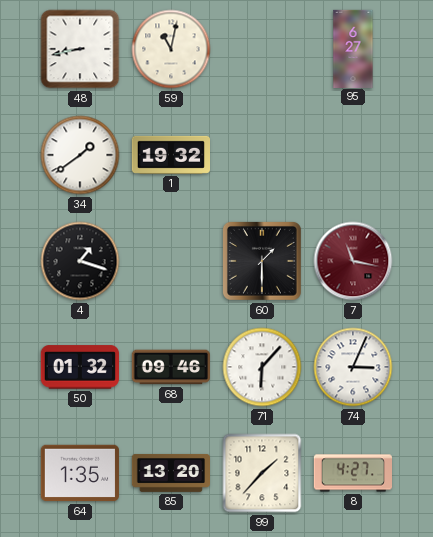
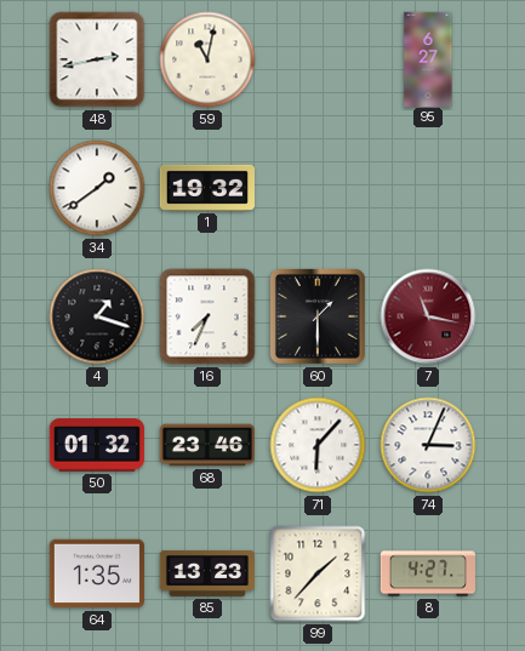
48: 8:43 -> 2:43
16: none -> 7:34
68: 09:46 -> 23:46
85: 13:20 -> 13:23
